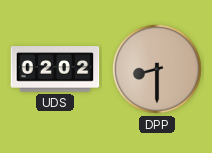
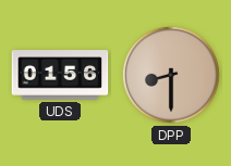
UDS: 02:02 -> 01:56
